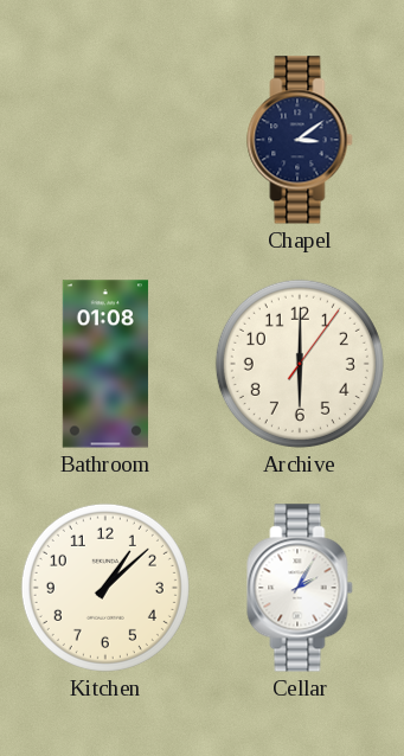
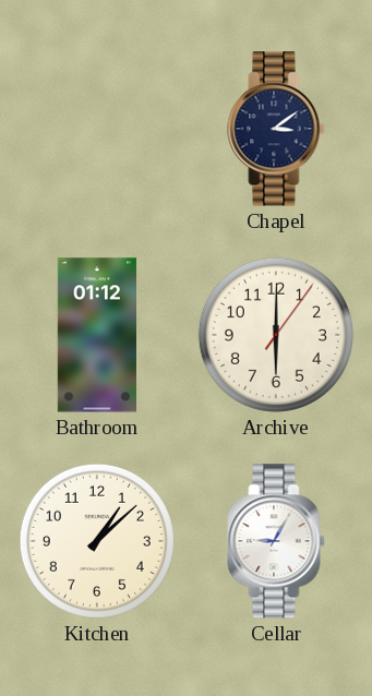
Bathroom: 01:08 -> 01:12
Cellar: 2:05 -> 9:05
